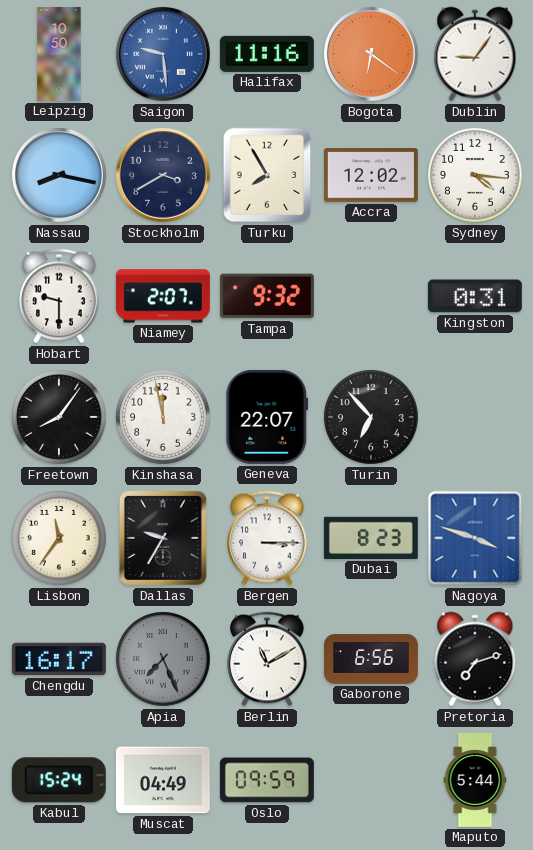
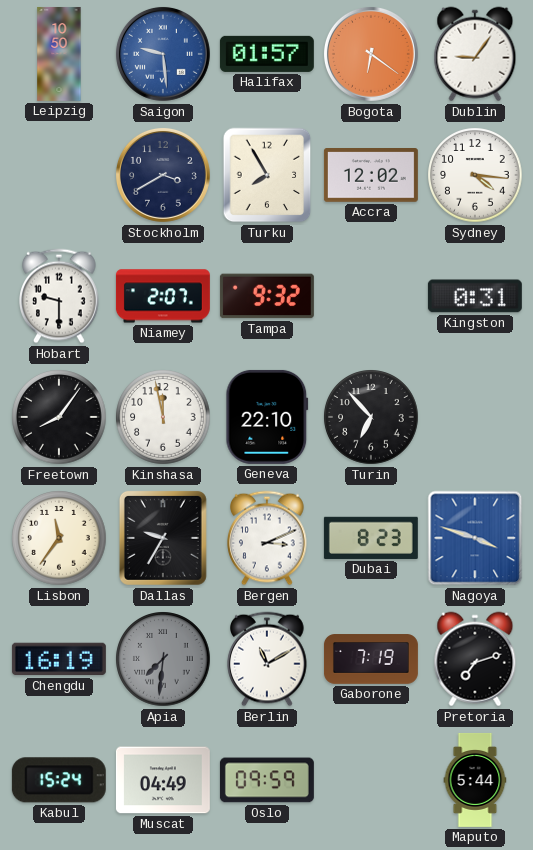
Halifax: 11:16 -> 01:57
Nassau: 8:17 -> none
Geneva: 22:07 -> 22:10
Bergen: 3:15 -> 3:11
Chengdu: 16:17 -> 16:19
Apia: 7:26 -> 7:31
Gaborone: 6:56 -> 7:19
